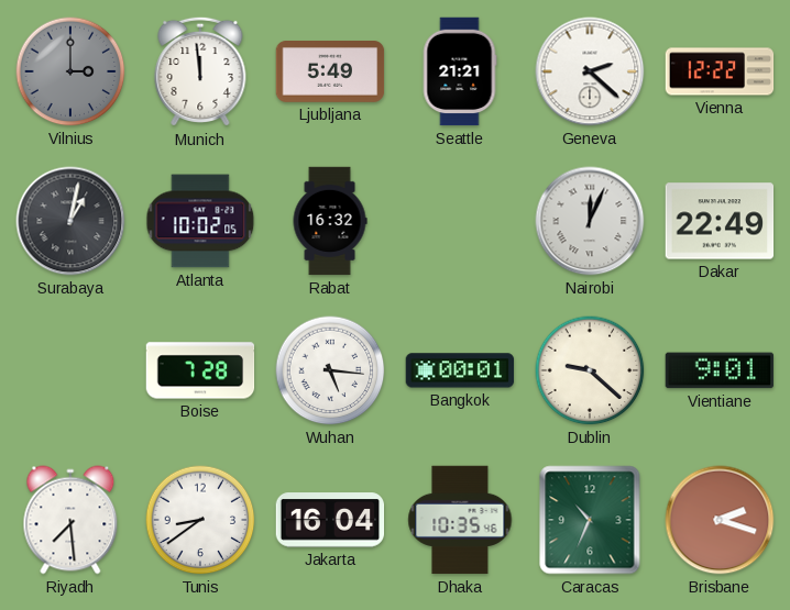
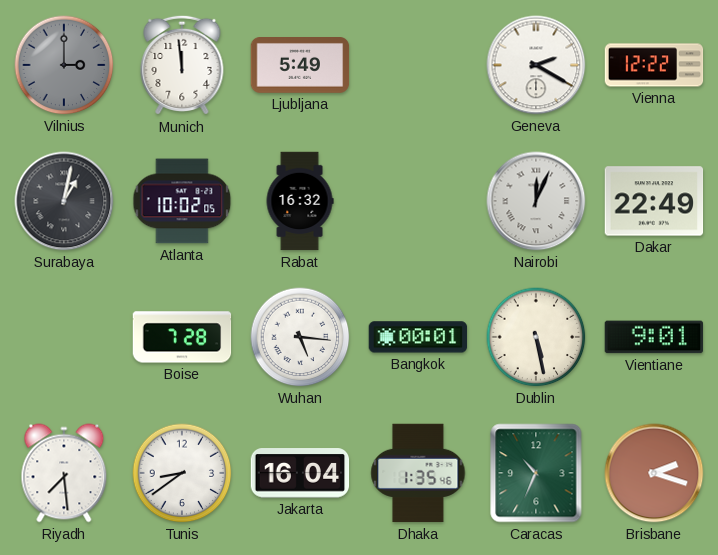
Seattle: 21:21 -> none
Geneva: 2:22 -> 2:20
Dublin: 9:22 -> 5:28
Dhaka: 10:35 -> 1:35
